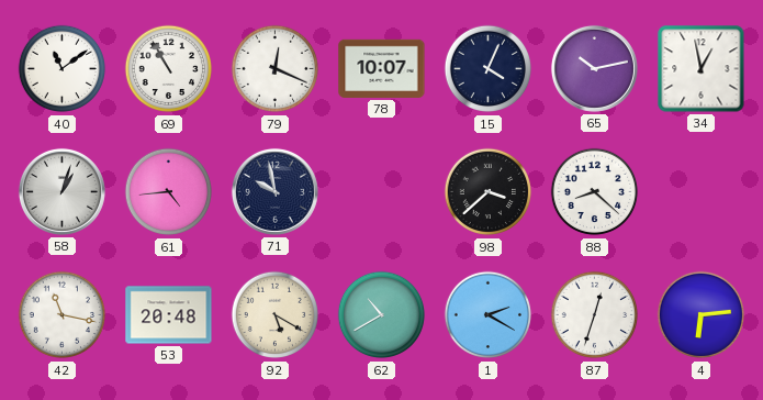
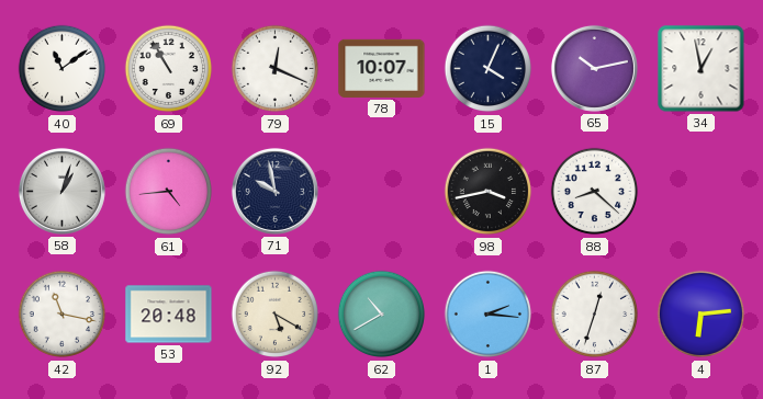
98: 3:38 -> 3:43
1: 2:20 -> 2:16
